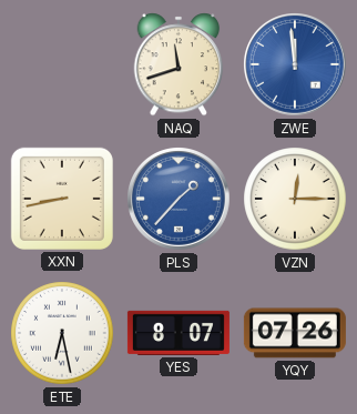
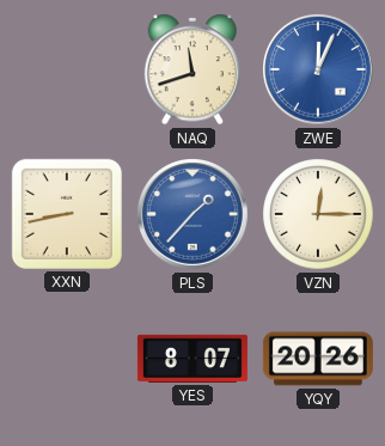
ZWE: 11:59 -> 12:04
ETE: 6:28 -> none
YQY: 07:26 -> 20:26
